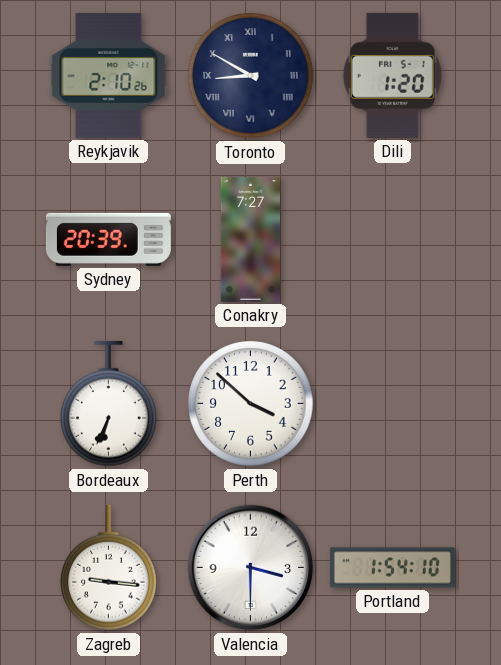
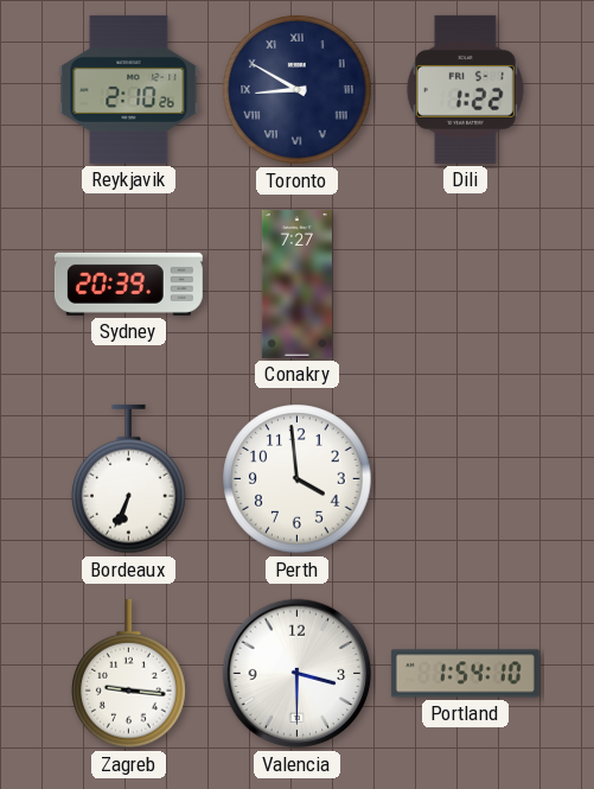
Dili: 1:20 -> 1:22
Perth: 3:52 -> 3:59
